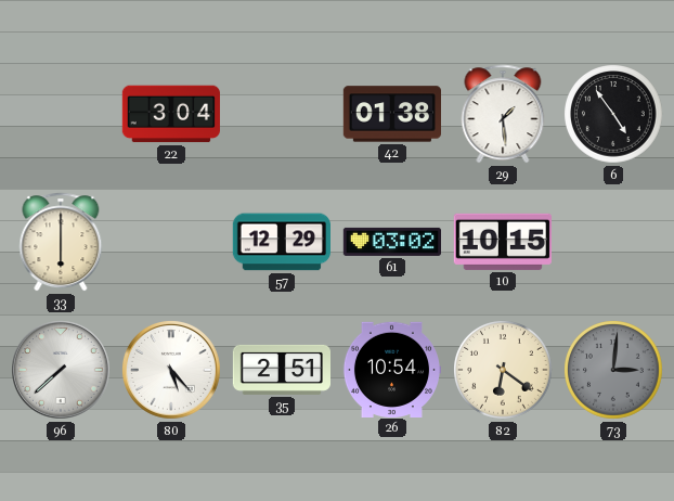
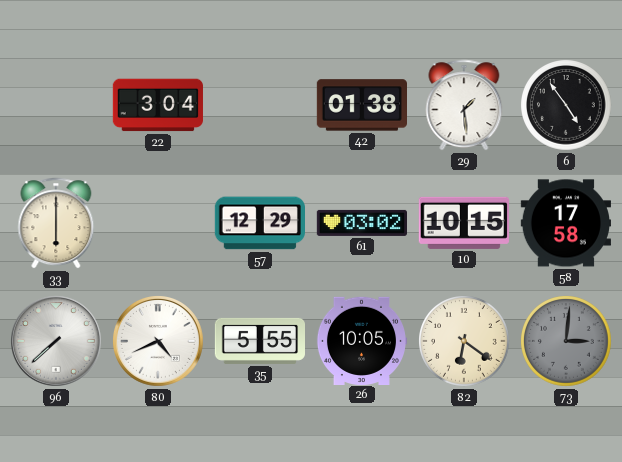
58: none -> 17:58
80: 5:23 -> 4:41
35: 2:51 -> 5:55
26: 10:54 -> 10:05
